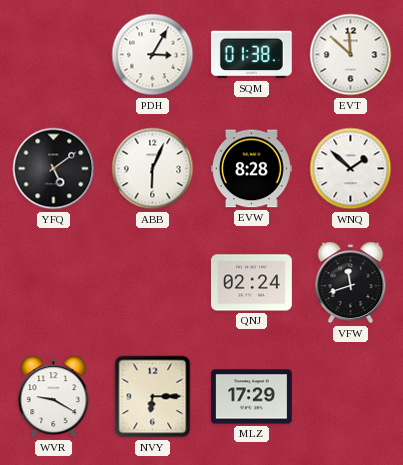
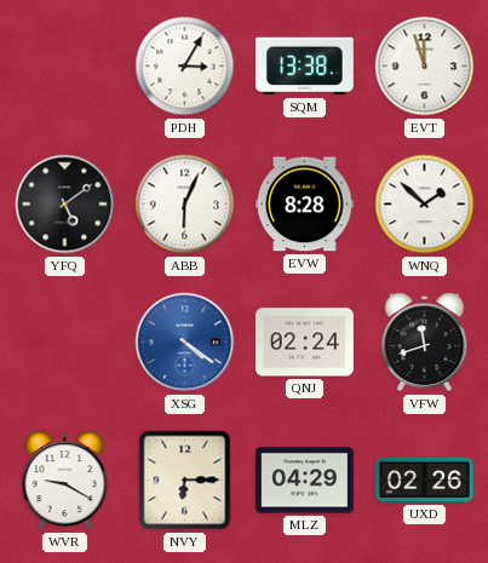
SQM: 01:38 -> 13:38
EVT: 11:52 -> 11:57
XSG: none -> 4:21
MLZ: 17:29 -> 04:29
UXD: none -> 02:26
